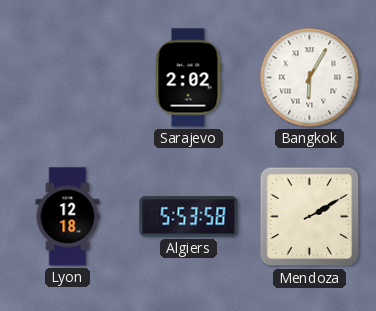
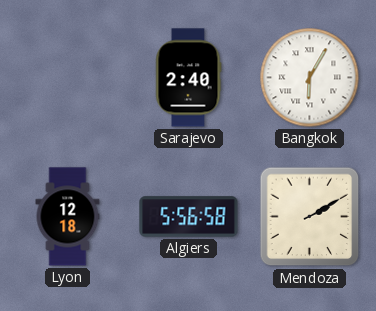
Sarajevo: 2:02 -> 2:40
Algiers: 5:53 -> 5:56
